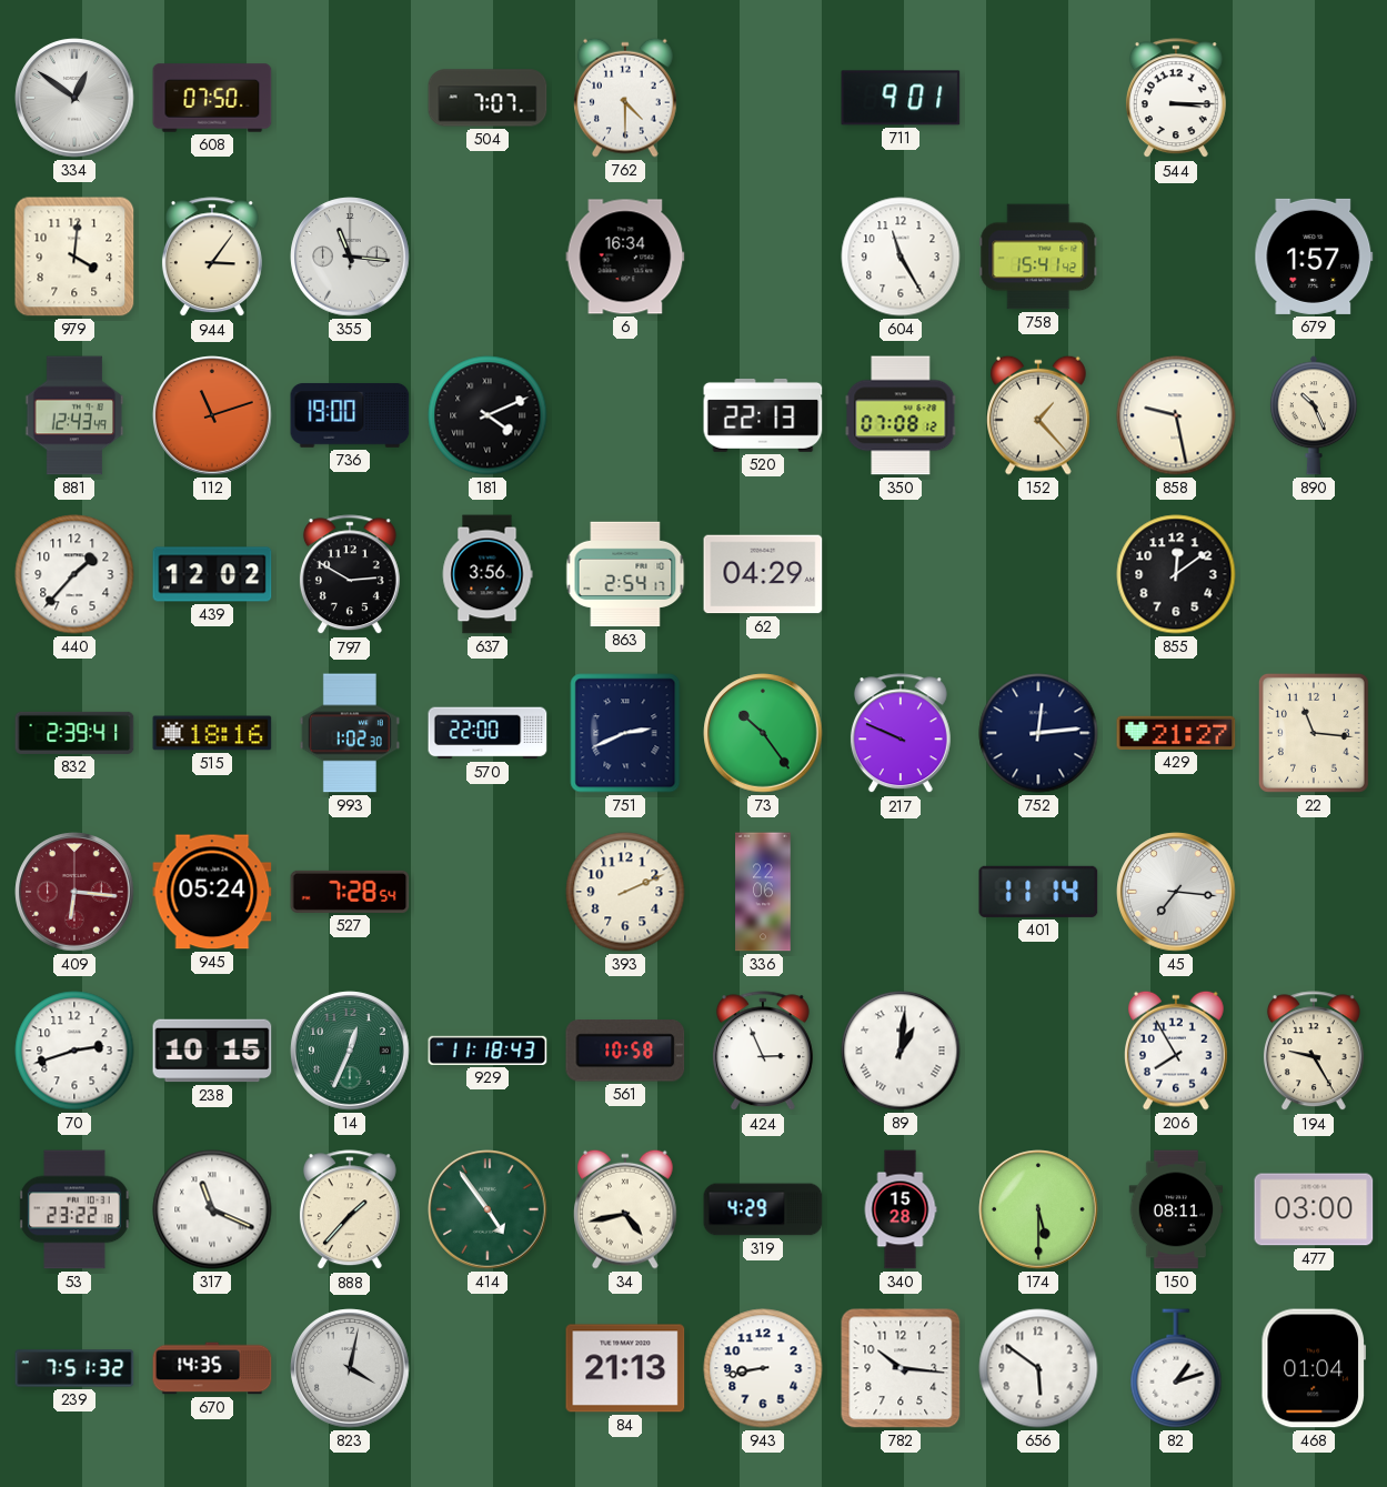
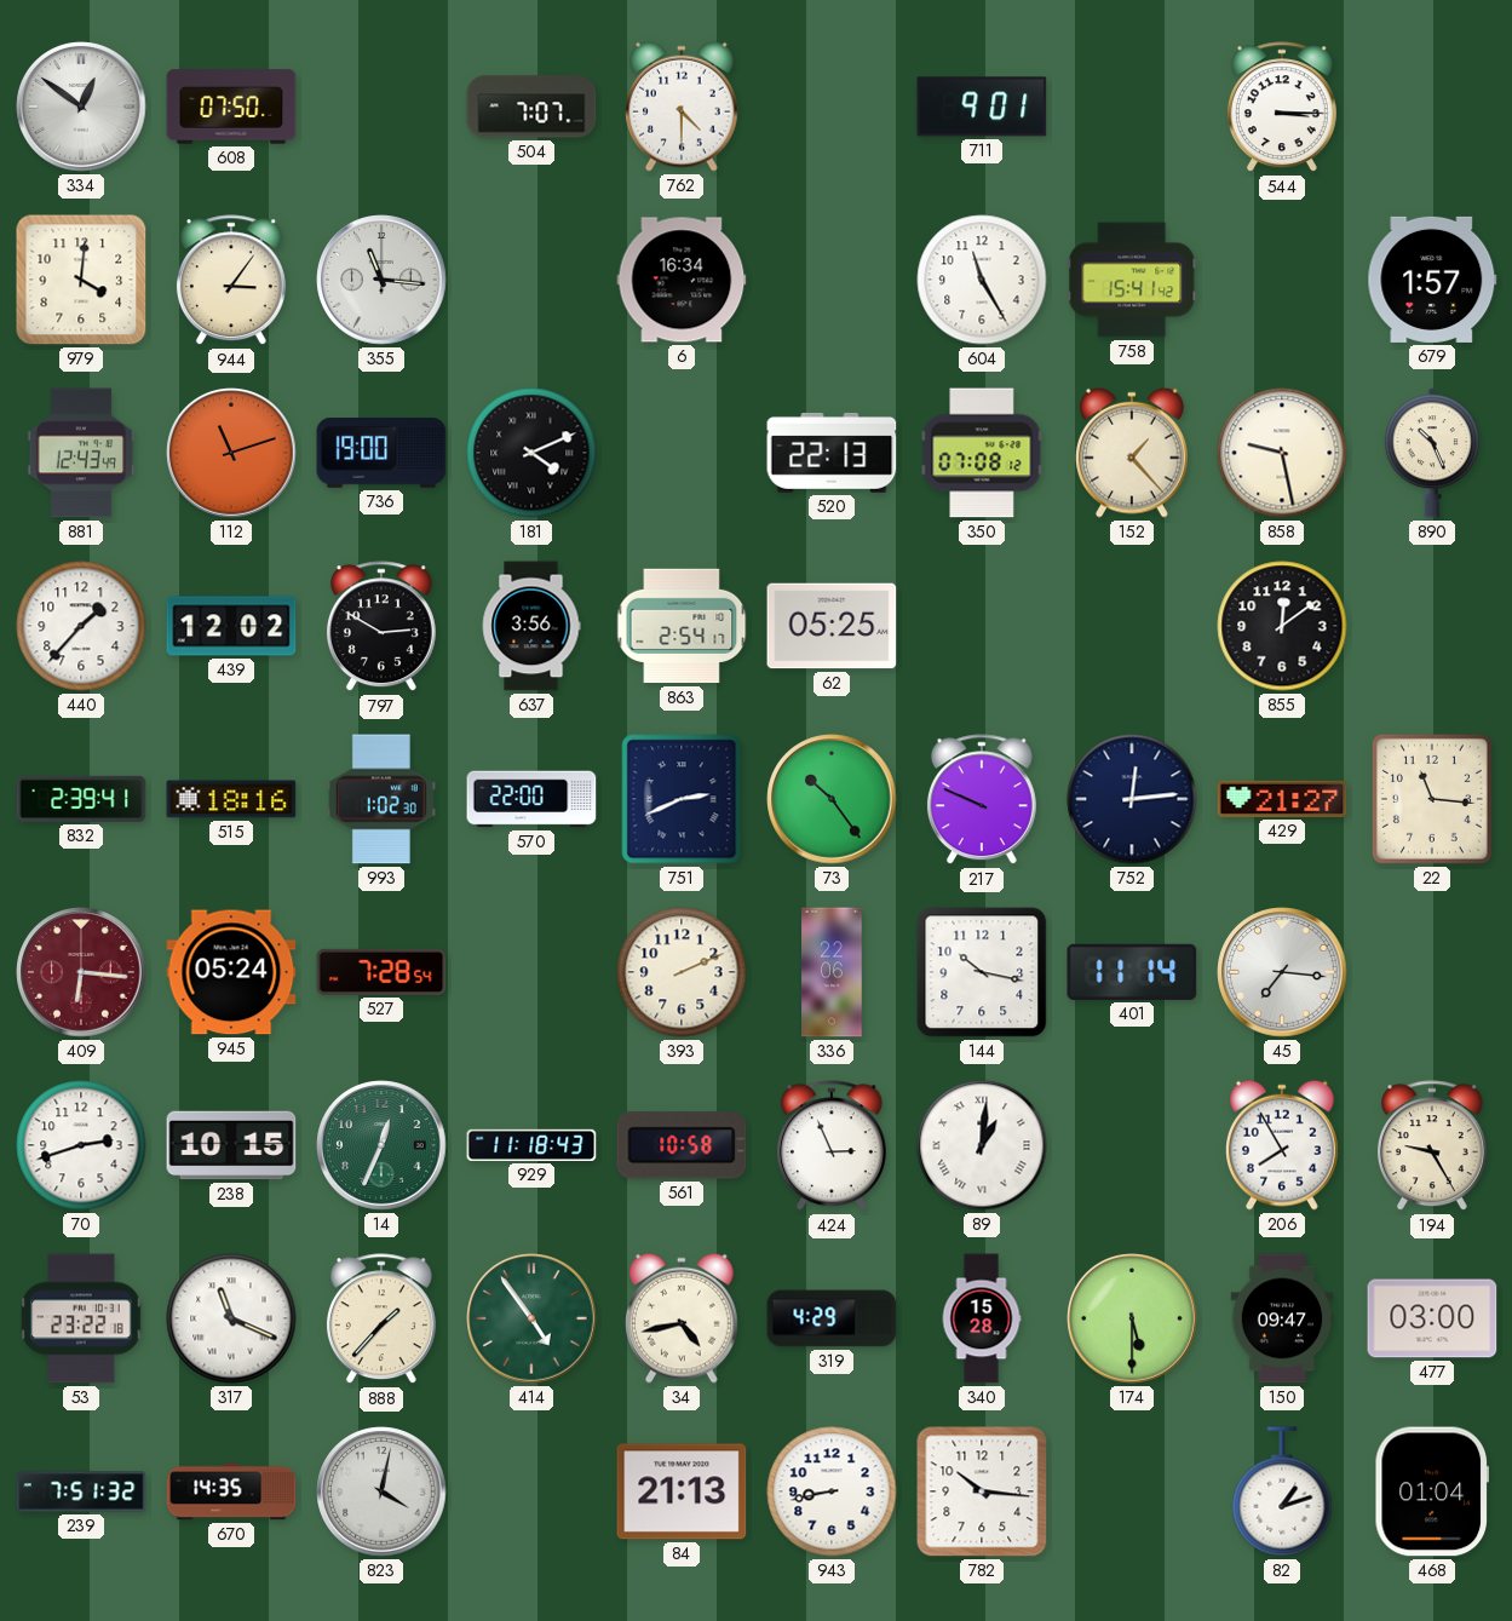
62: 04:29 -> 05:25
144: none -> 10:17
150: 08:11 -> 09:47
656: 5:51 -> none
